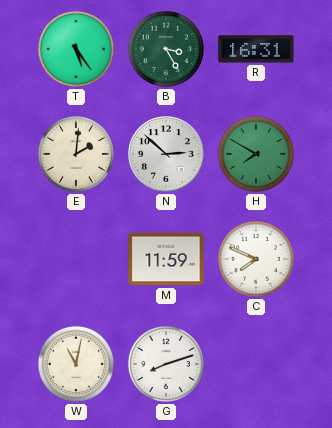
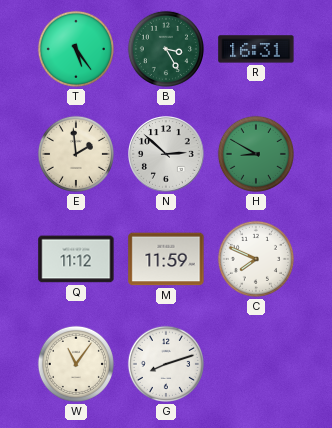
E: 2:01 -> 1:59
H: 7:50 -> 8:50
Q: none -> 11:12
W: 11:02 -> 11:06
